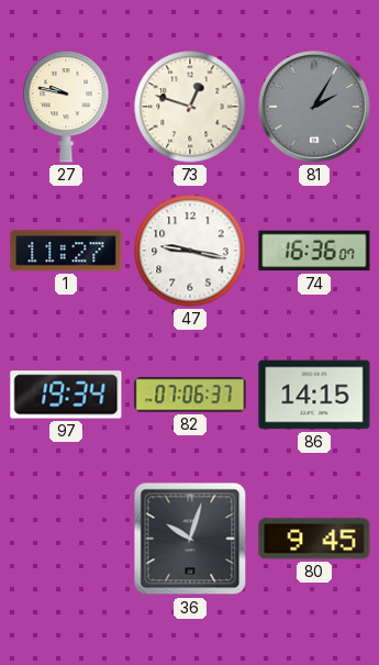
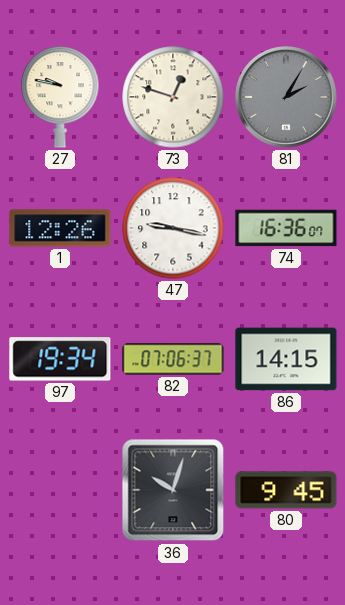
1: 11:27 -> 12:26
